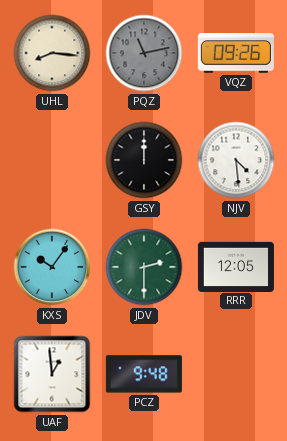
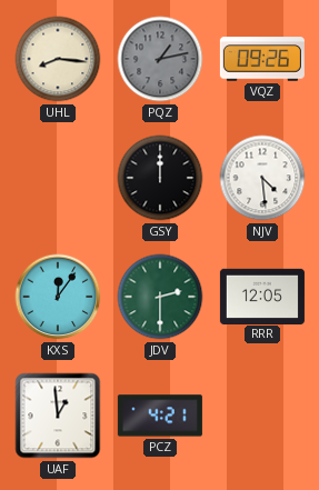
PQZ: 11:13 -> 1:13
KXS: 10:06 -> 12:06
PCZ: 9:48 -> 4:21
